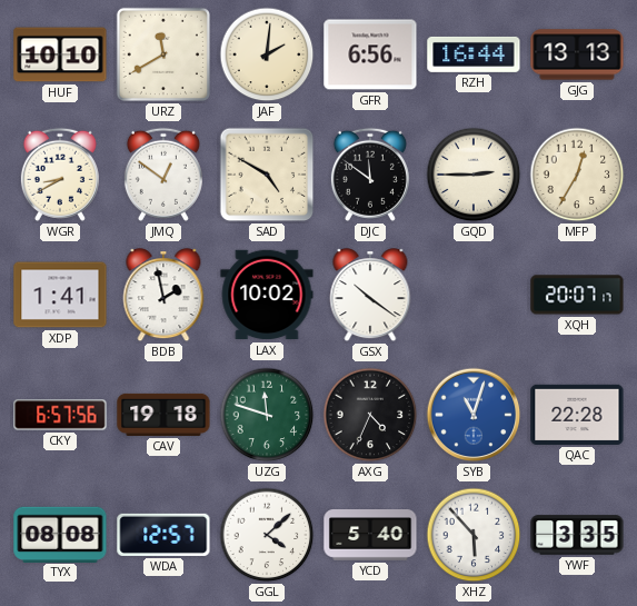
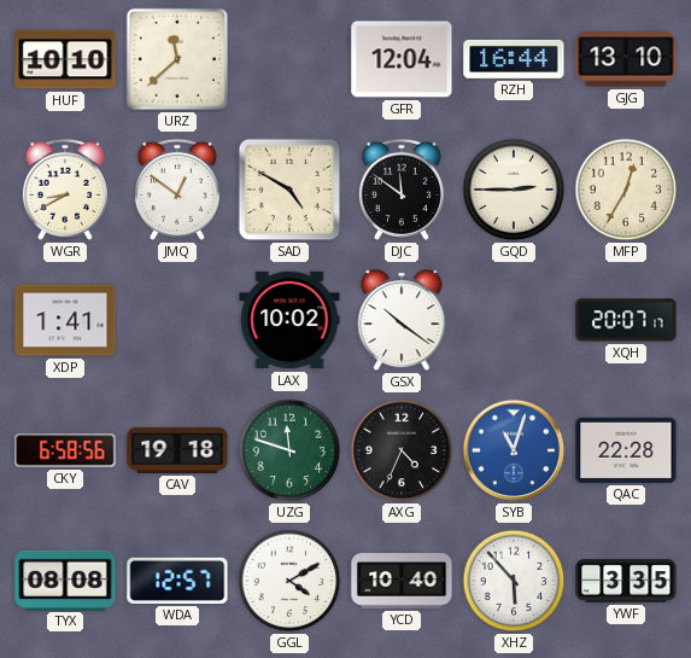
URZ: 11:40 -> 11:38
JAF: 2:01 -> none
GFR: 6:56 -> 12:04
GJG: 13:13 -> 13:10
BDB: 1:58 -> none
CKY: 6:57 -> 6:58
GGL: 4:08 -> 4:10
YCD: 5:40 -> 10:40
